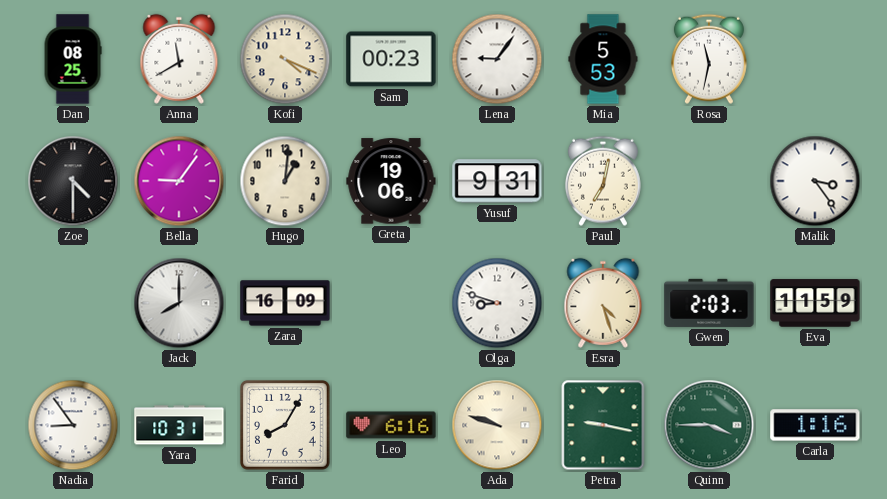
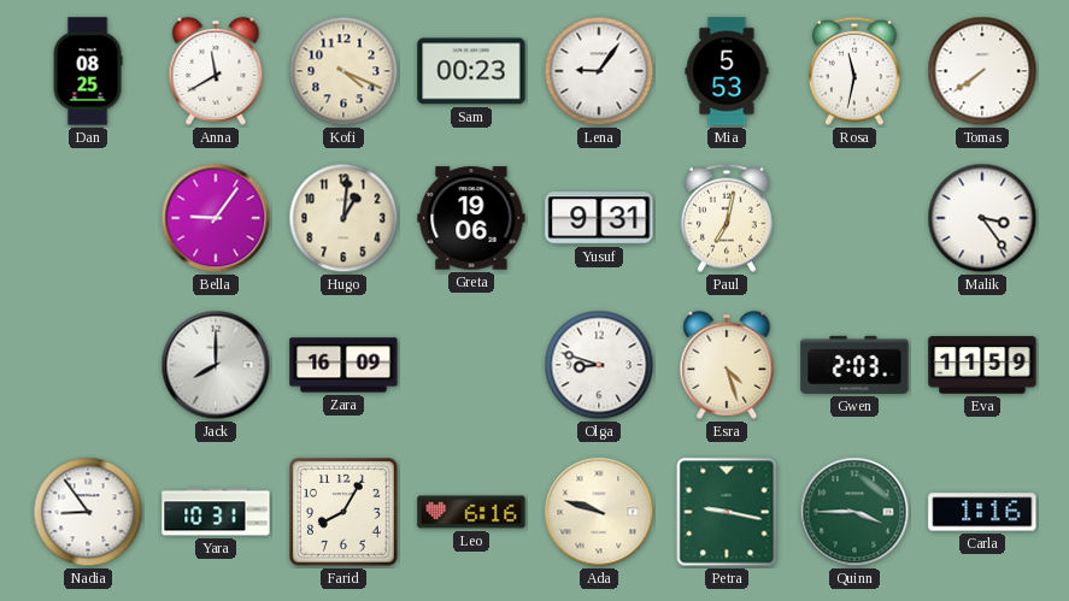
Tomas: none -> 7:39
Zoe: 4:30 -> none
